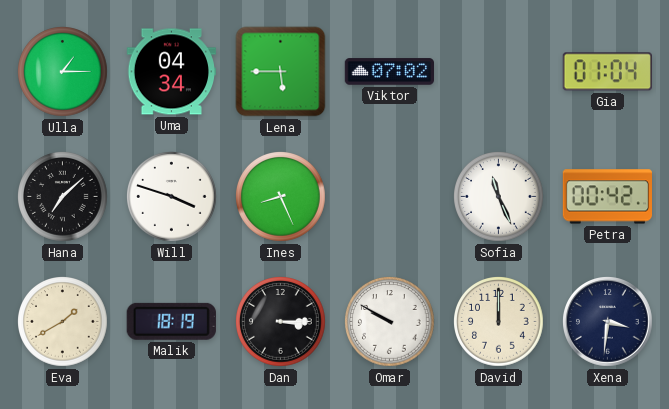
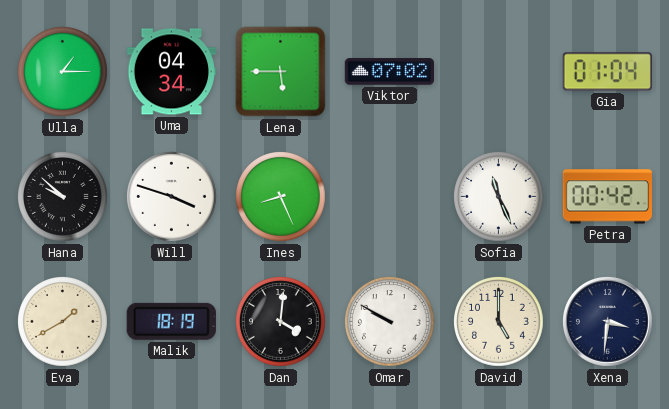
Hana: 7:08 -> 9:52
Dan: 3:15 -> 4:01
David: 12:00 -> 5:00
